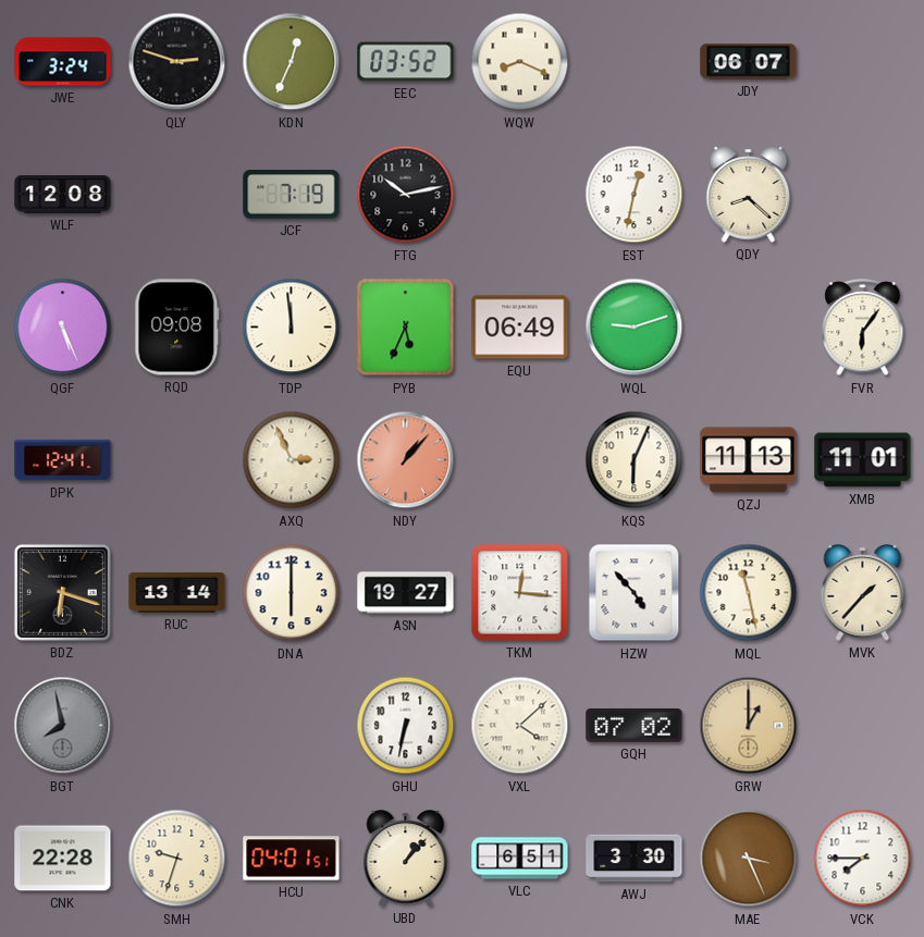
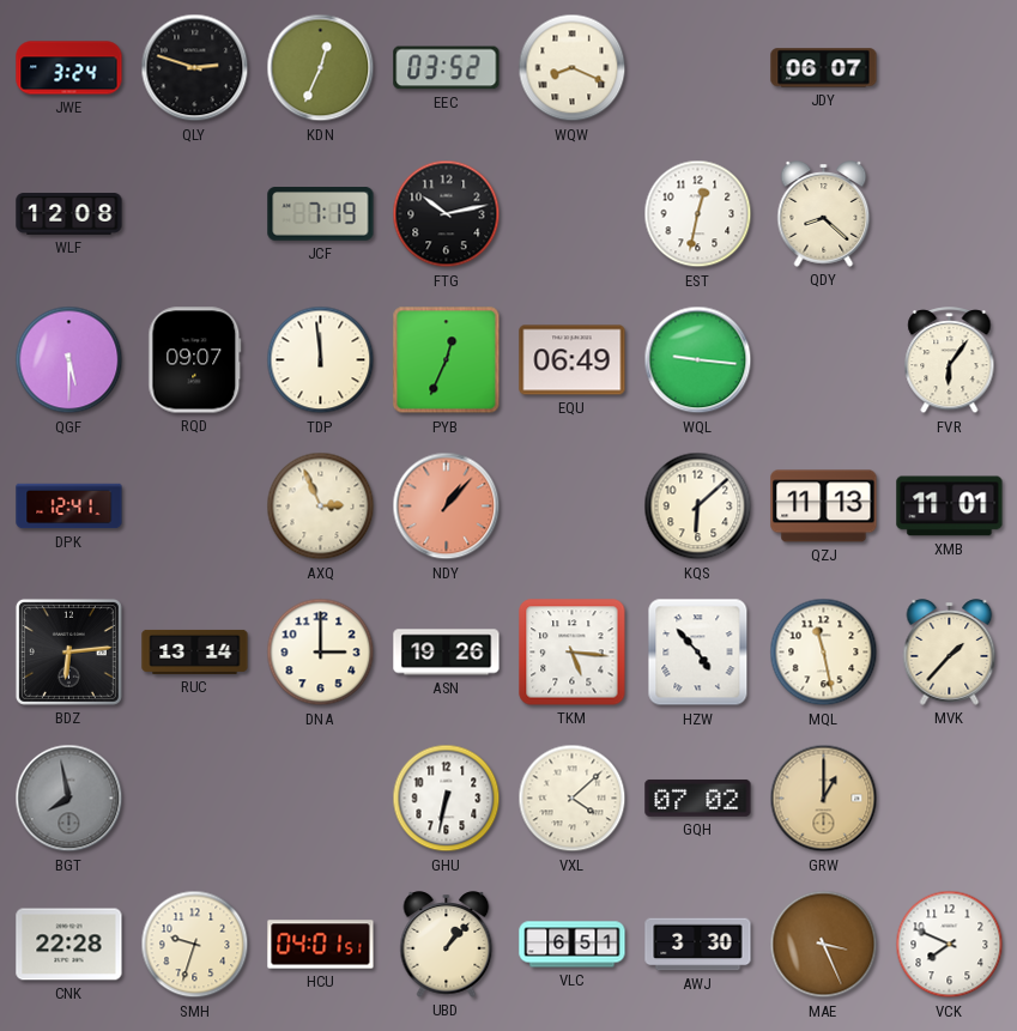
QGF: 5:26 -> 5:30
RQD: 09:08 -> 09:07
PYB: 5:34 -> 12:34
WQL: 9:12 -> 9:16
KQS: 6:04 -> 6:08
BDZ: 6:18 -> 6:14
DNA: 6:00 -> 3:00
ASN: 19:27 -> 19:26
TKM: 12:16 -> 5:16
VCK: 7:45 -> 7:49
